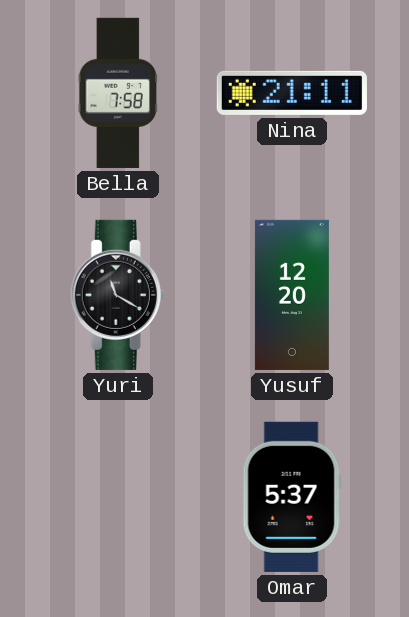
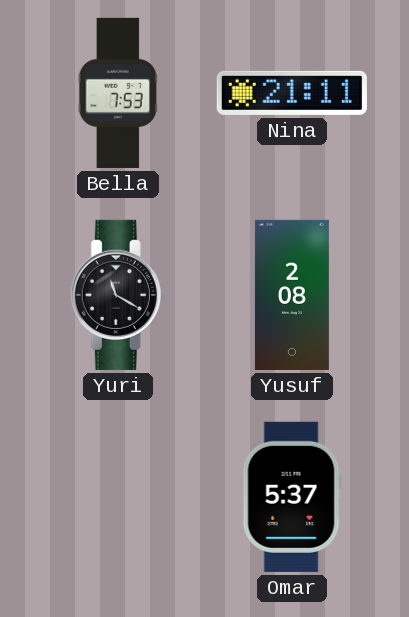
Bella: 7:58 -> 7:53
Yusuf: 12:20 -> 2:08
